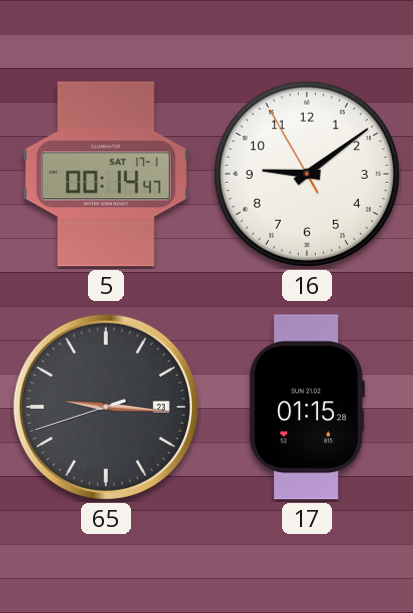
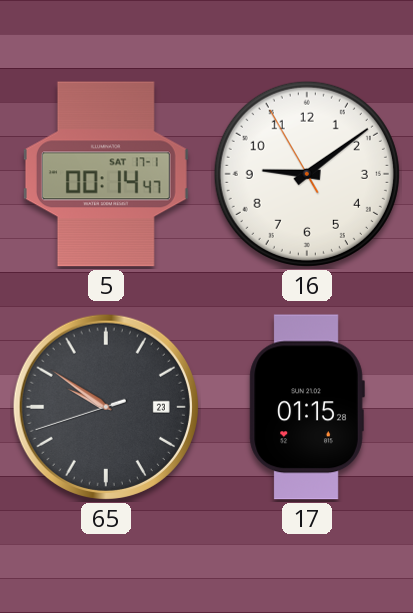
65: 9:15 -> 9:50
